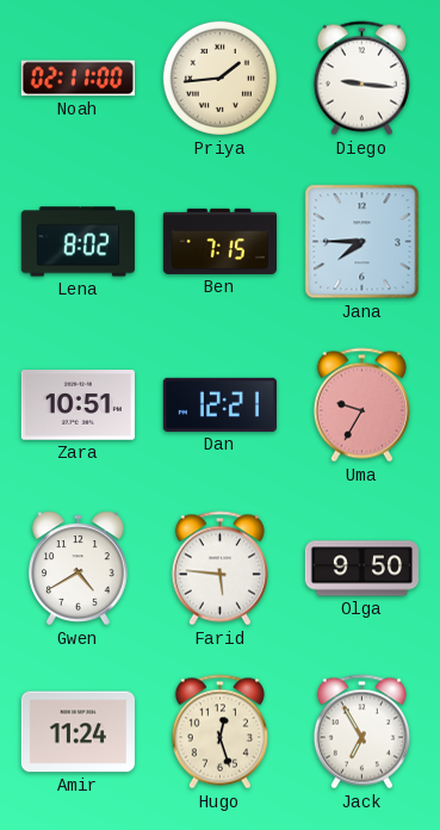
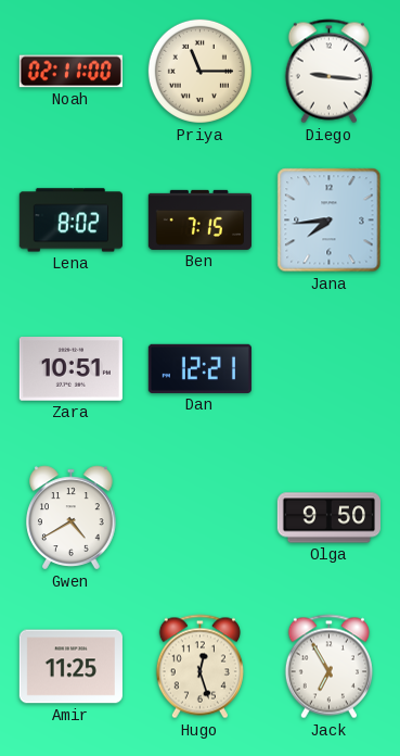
Priya: 1:44 -> 11:15
Jana: 7:45 -> 7:44
Uma: 9:35 -> none
Farid: 5:46 -> none
Amir: 11:24 -> 11:25
